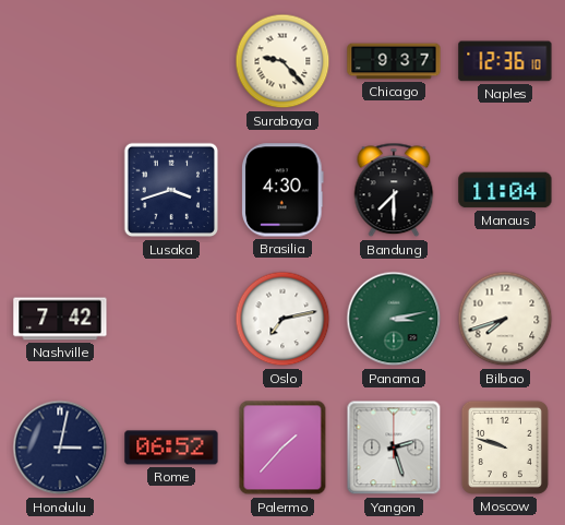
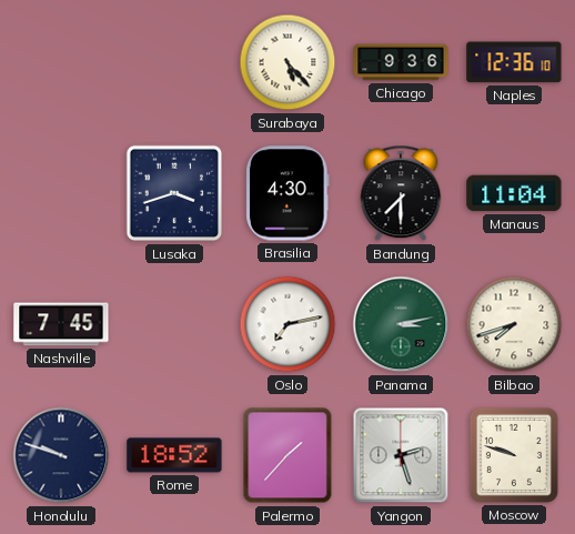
Surabaya: 9:23 -> 5:23
Chicago: 9:37 -> 9:36
Nashville: 7:42 -> 7:45
Honolulu: 3:02 -> 9:48
Rome: 06:52 -> 18:52
